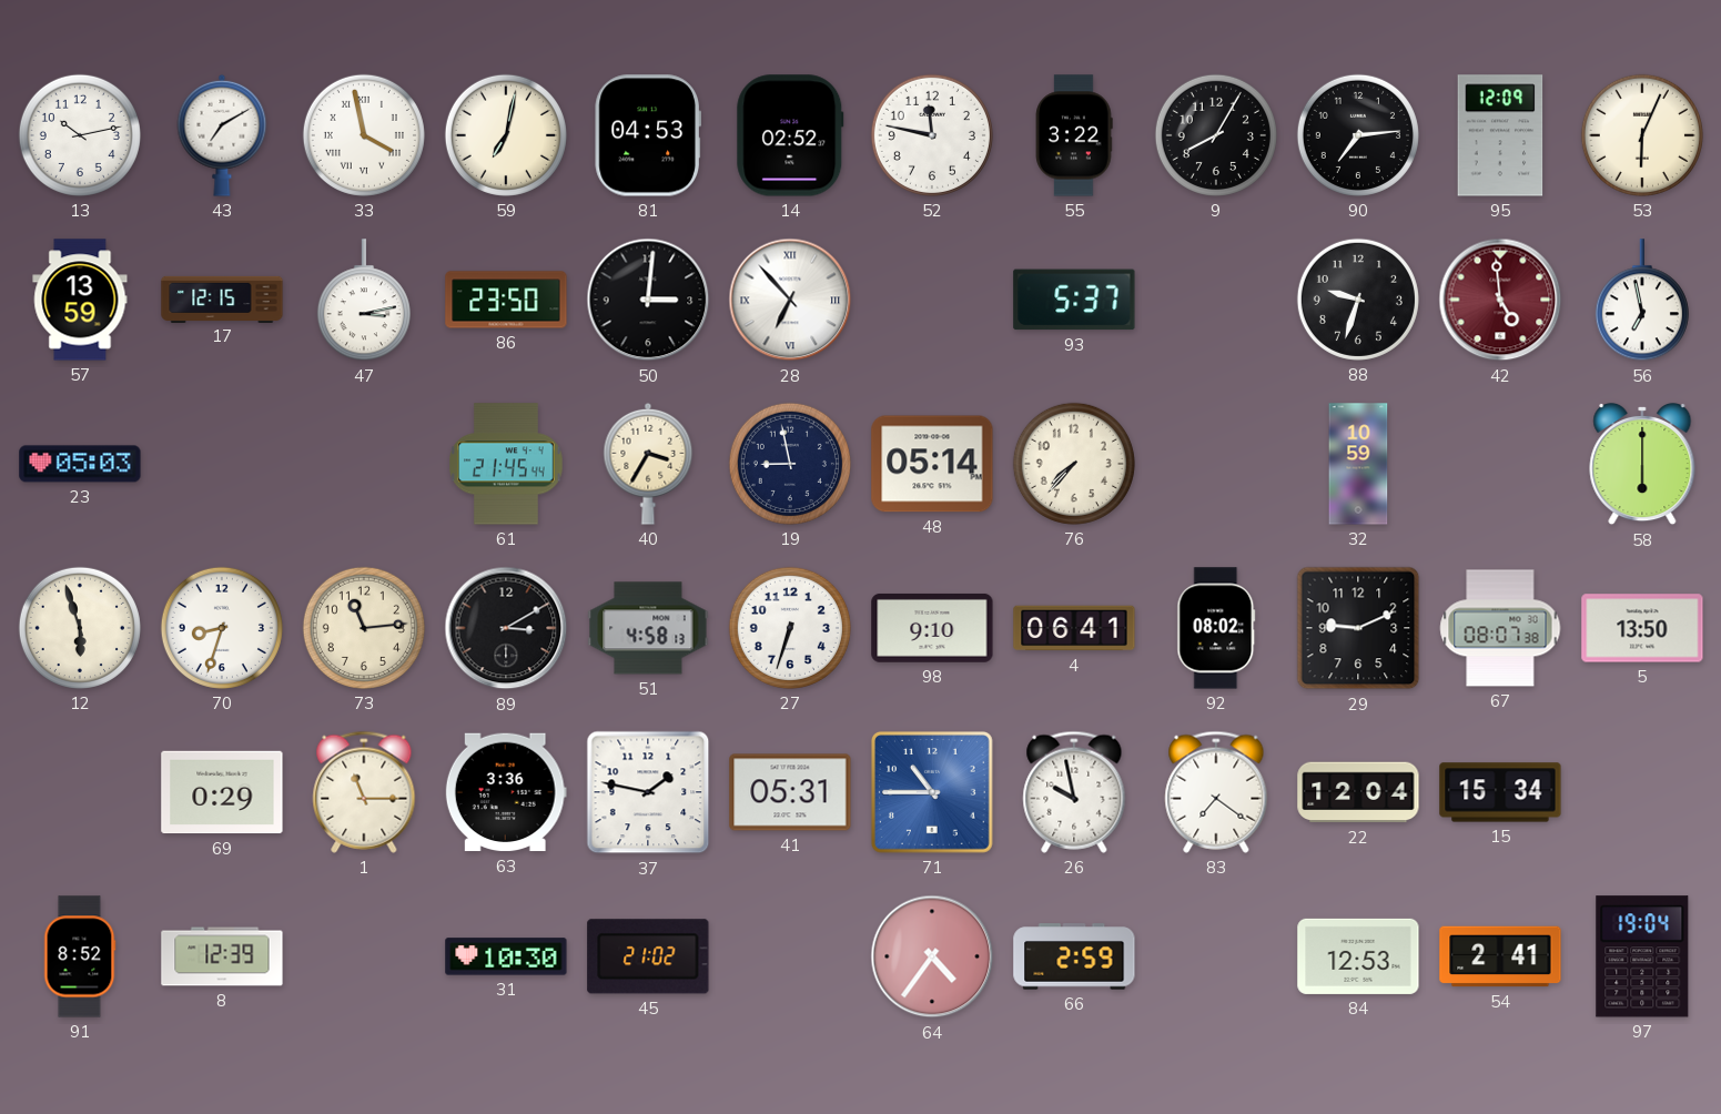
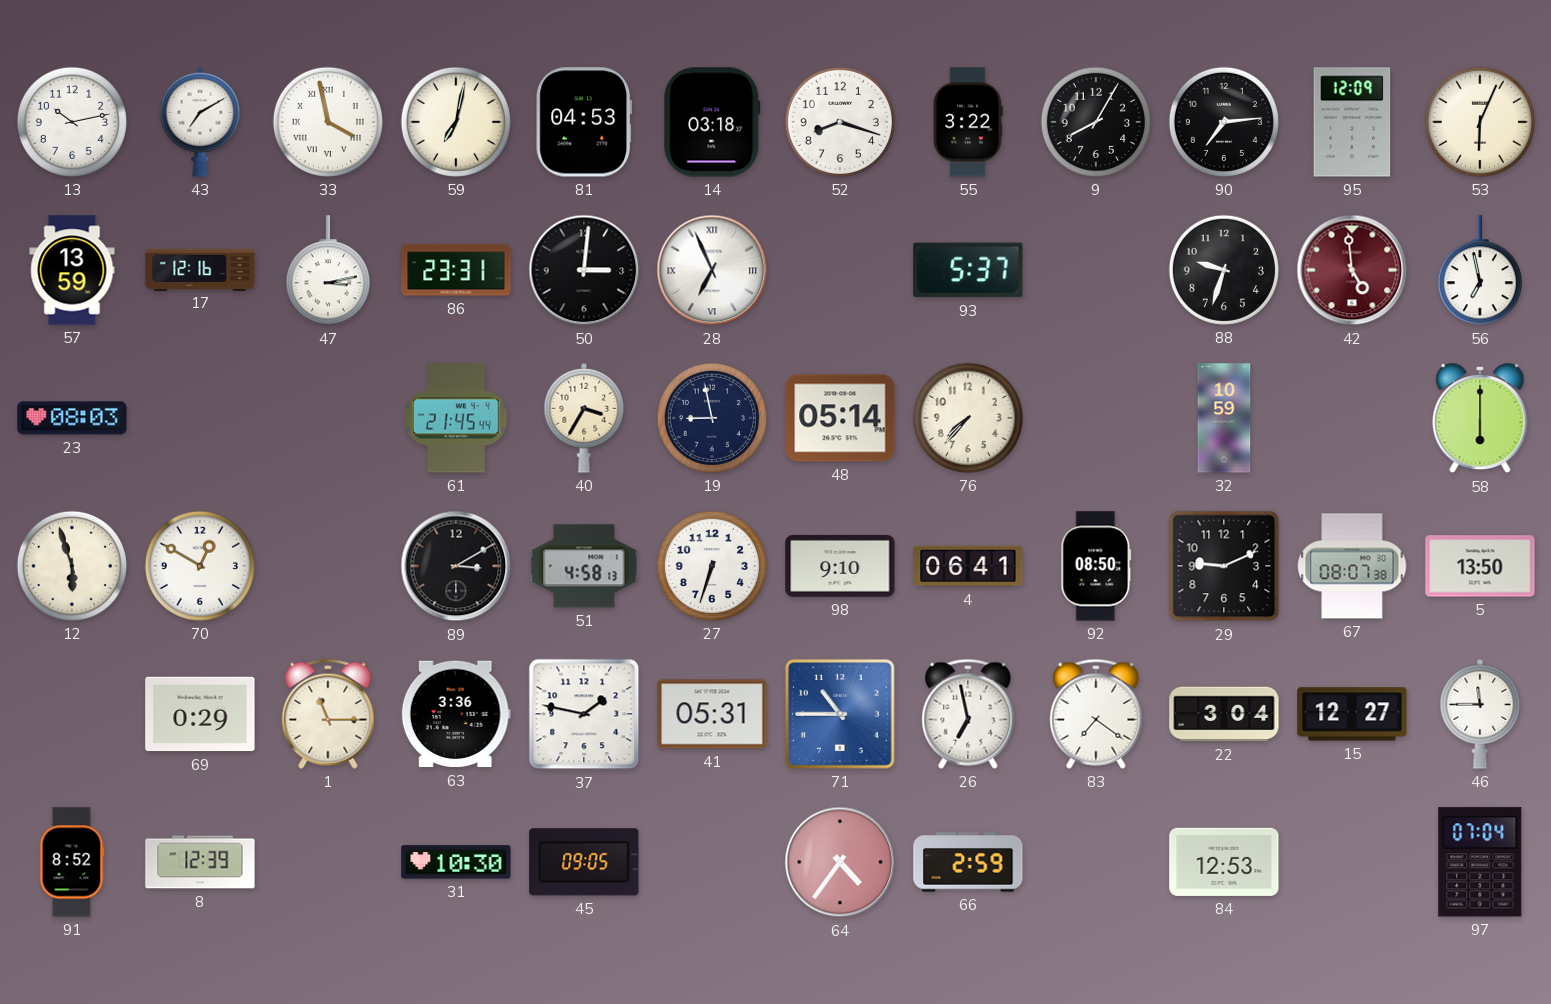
14: 02:52 -> 03:18
52: 11:47 -> 8:18
17: 12:15 -> 12:16
86: 23:50 -> 23:31
28: 6:53 -> 6:56
23: 05:03 -> 08:03
70: 8:33 -> 12:50
73: 11:14 -> none
92: 08:02 -> 08:50
26: 9:58 -> 6:58
22: 12:04 -> 3:04
15: 15:34 -> 12:27
46: none -> 11:45
45: 21:02 -> 09:05
54: 2:41 -> none
97: 19:04 -> 07:04
